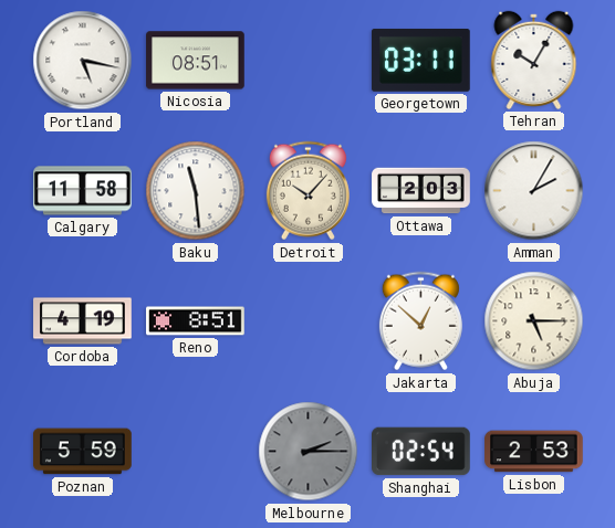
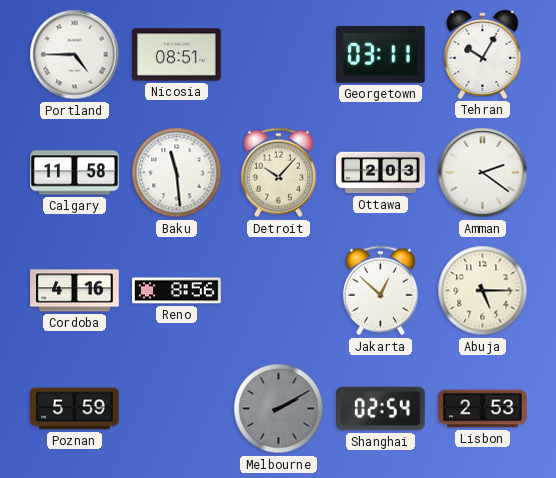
Portland: 5:17 -> 4:45
Amman: 2:05 -> 2:21
Cordoba: 4:19 -> 4:16
Reno: 8:51 -> 8:56
Melbourne: 2:15 -> 2:10
